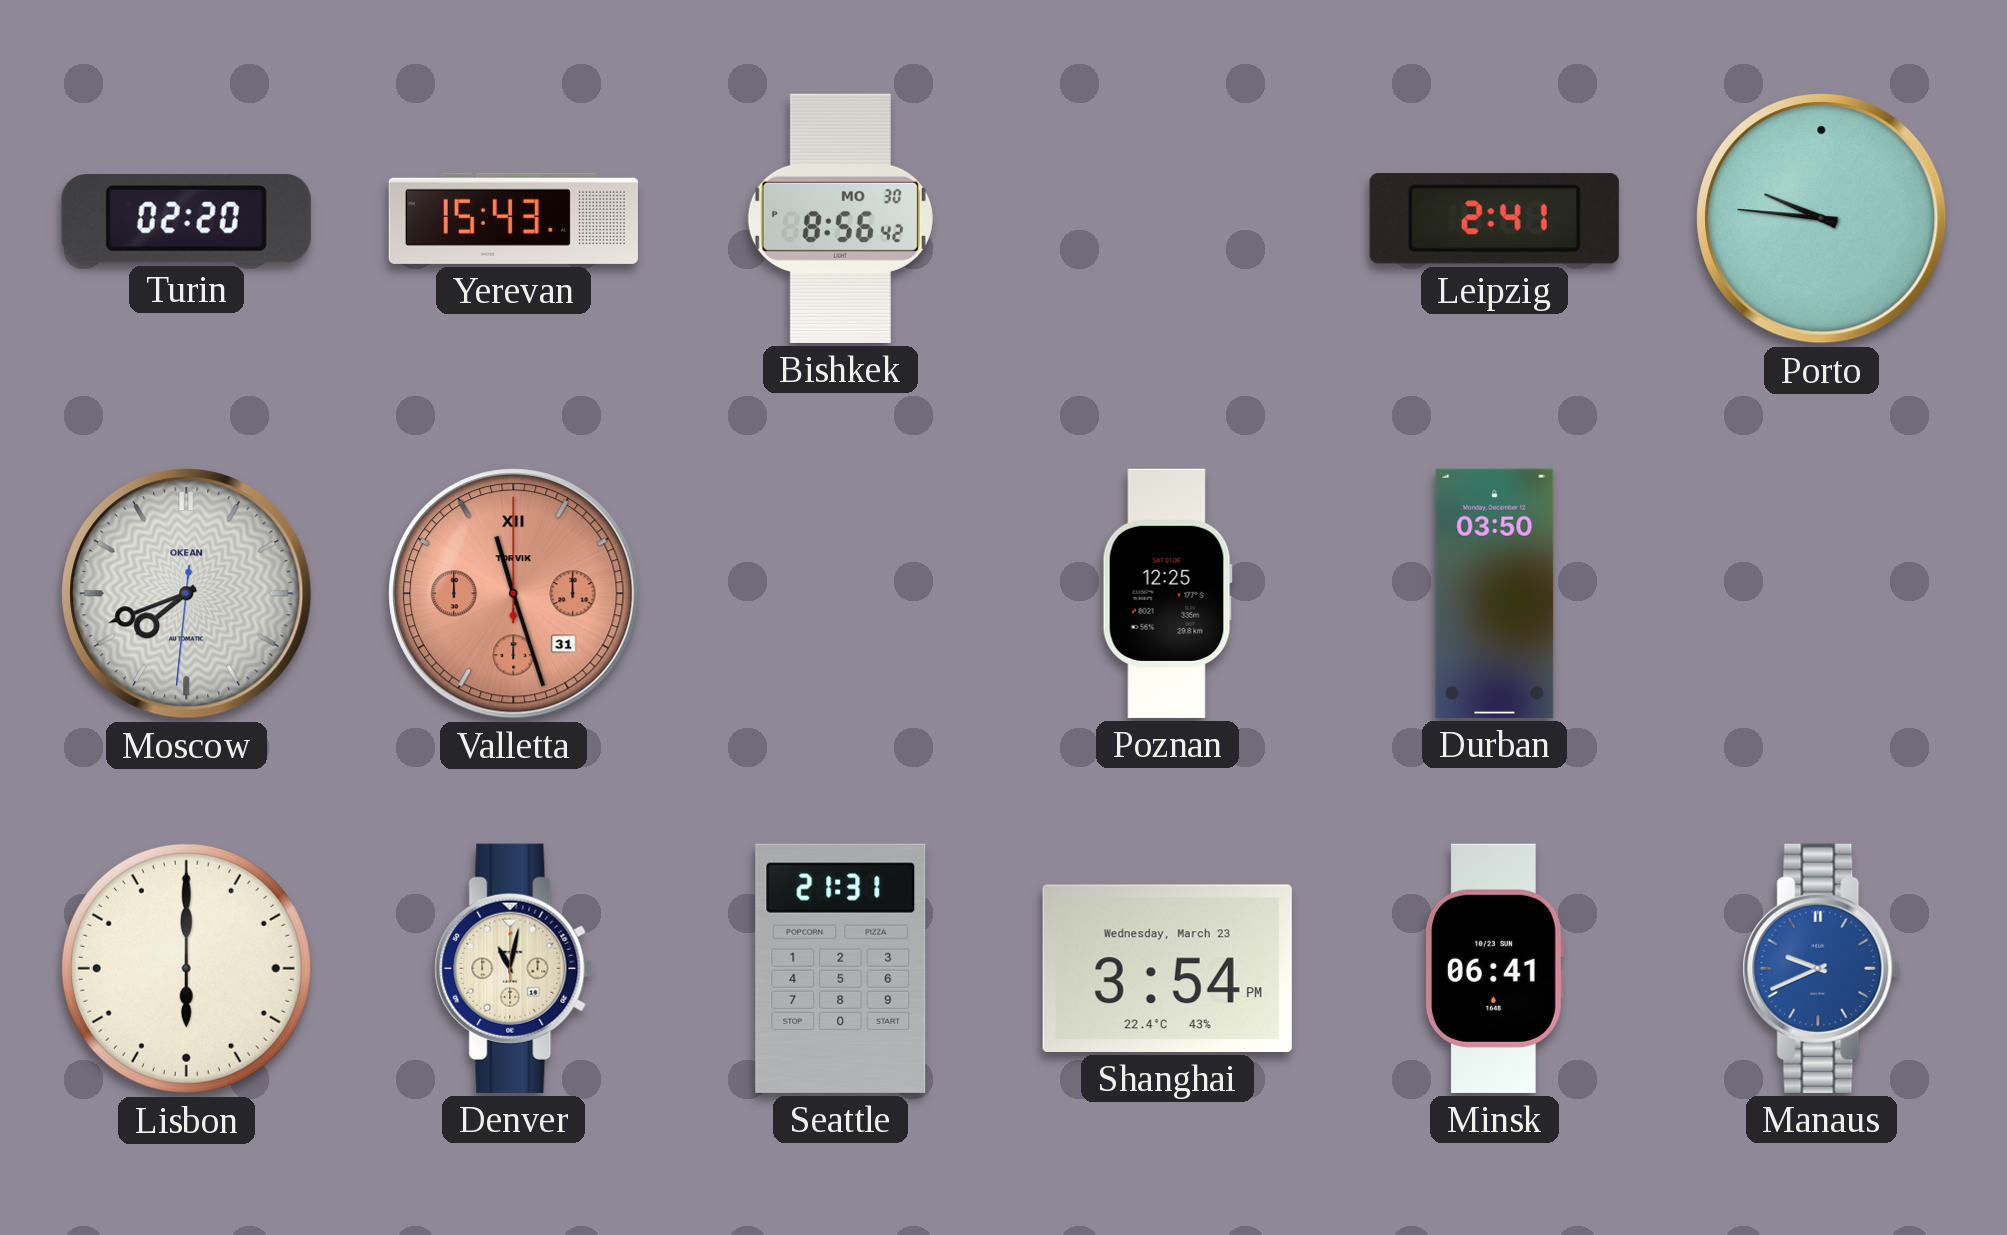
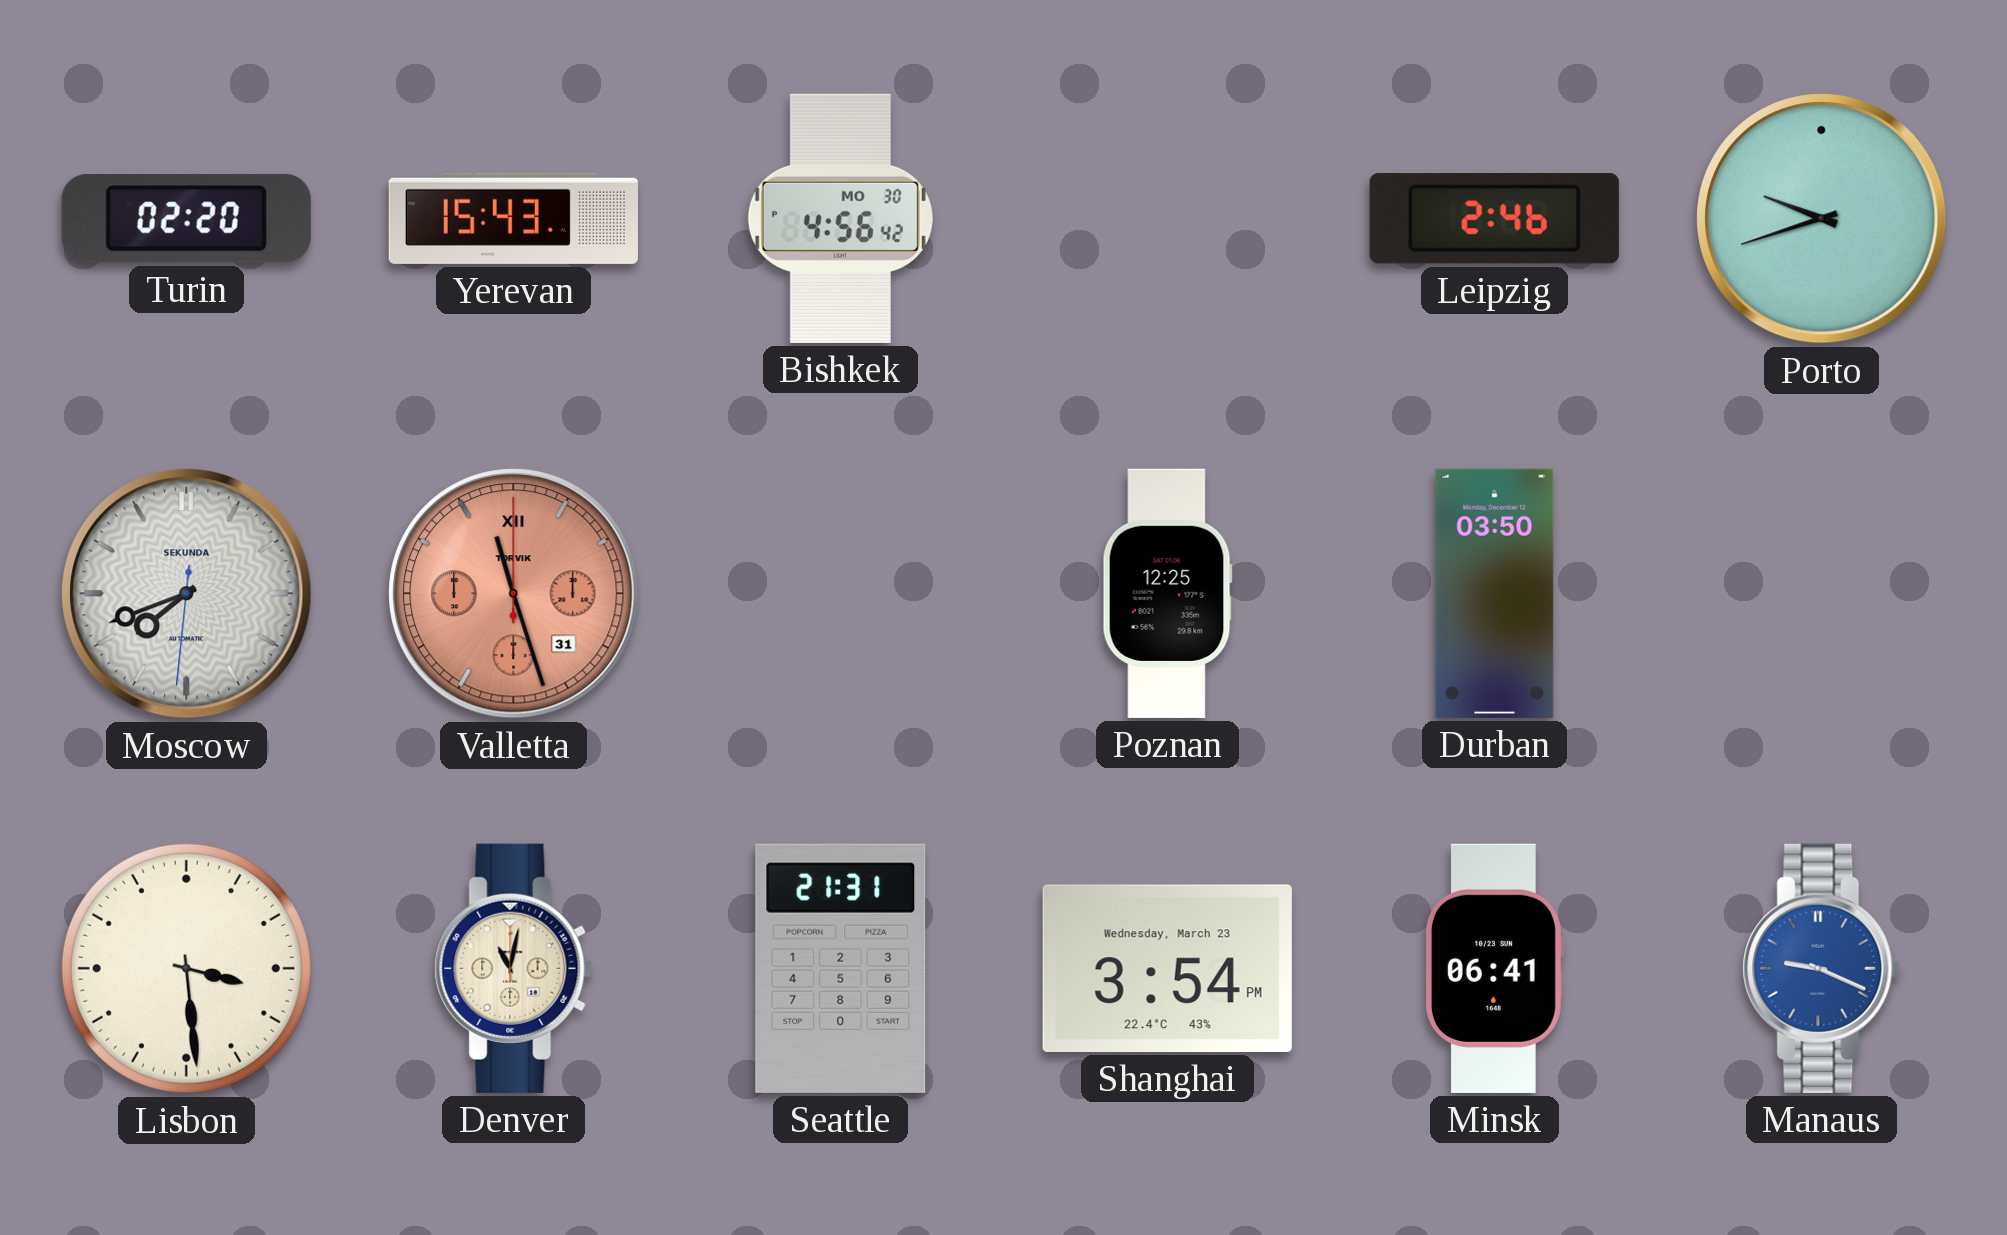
Bishkek: 8:56 -> 4:56
Leipzig: 2:41 -> 2:46
Porto: 9:46 -> 9:42
Moscow brand: OKEAN -> SEKUNDA
Lisbon: 6:00 -> 3:29
Manaus: 9:41 -> 9:19
